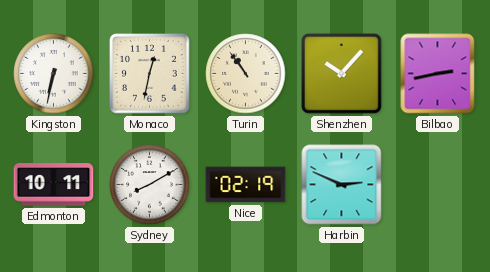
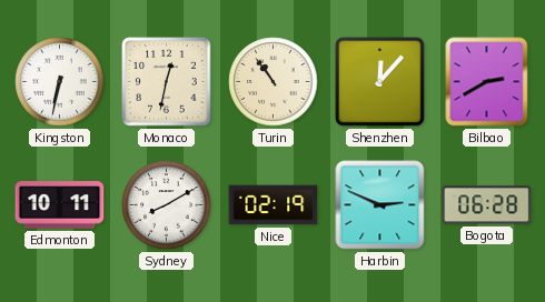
Shenzhen: 10:07 -> 12:07
Bilbao: 2:43 -> 2:40
Bogota: none -> 06:28
